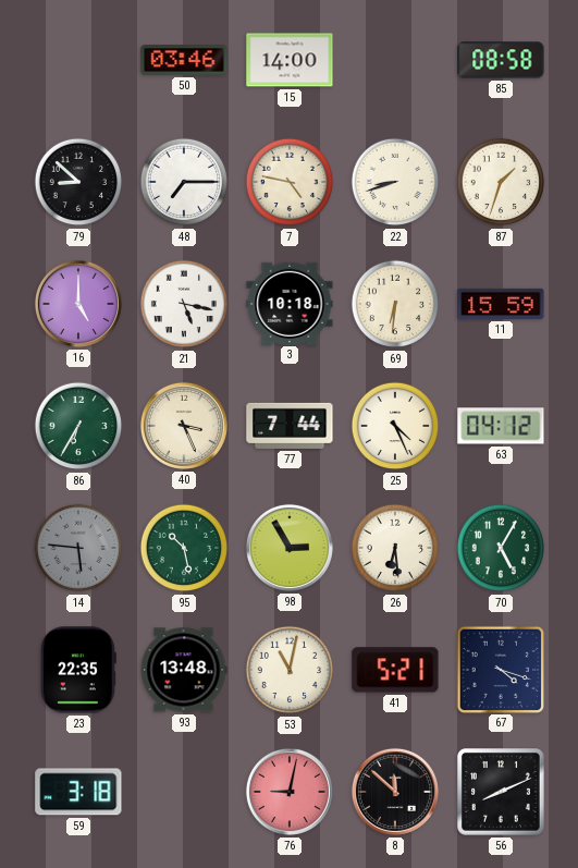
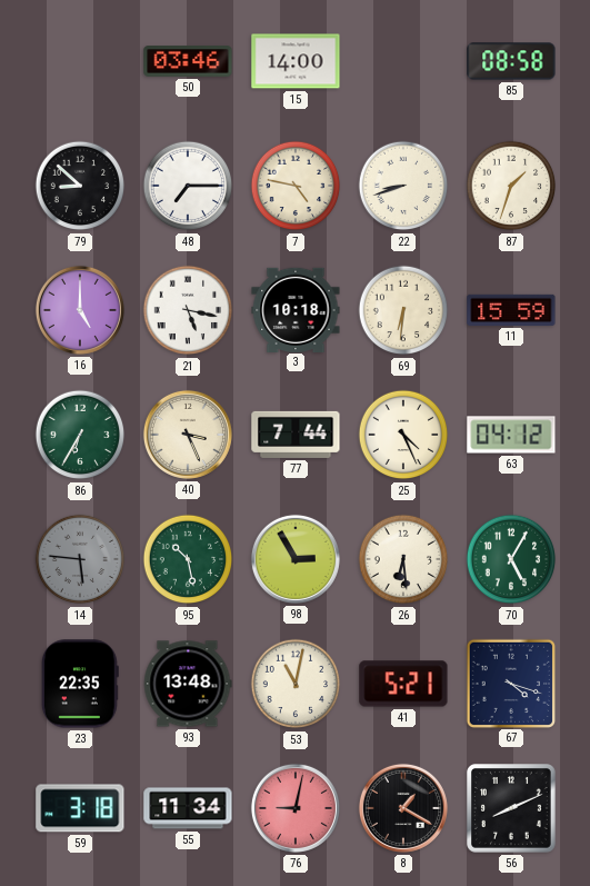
55: none -> 11:34
8: 11:52 -> 1:20
